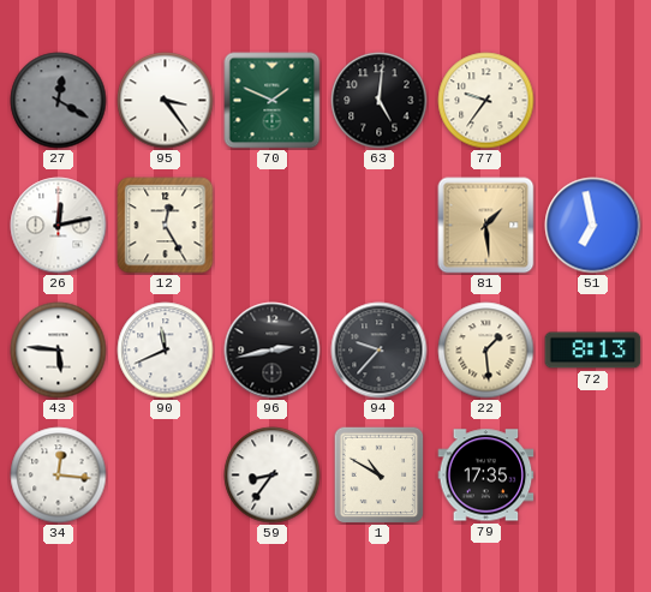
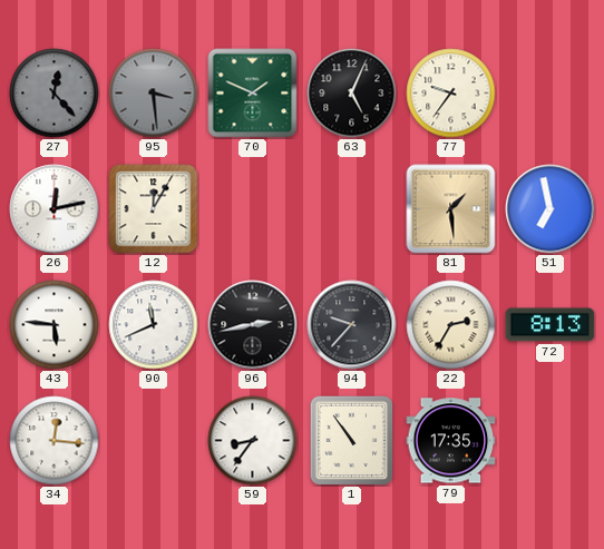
27: 12:20 -> 12:23
95: 3:24 -> 3:29
95 dial: white -> grey
63: 5:01 -> 5:04
12: 12:25 -> 12:05
22: 1:29 -> 2:35
1: 10:50 -> 10:54
